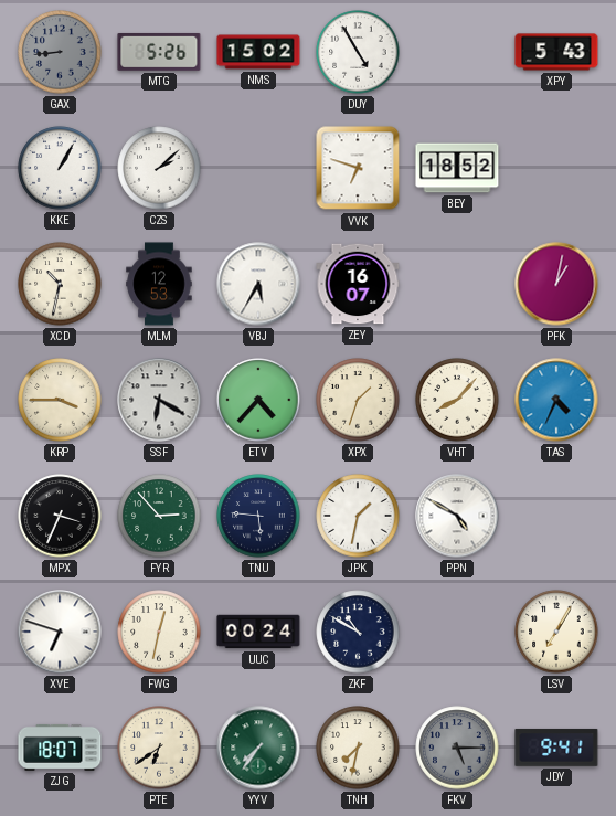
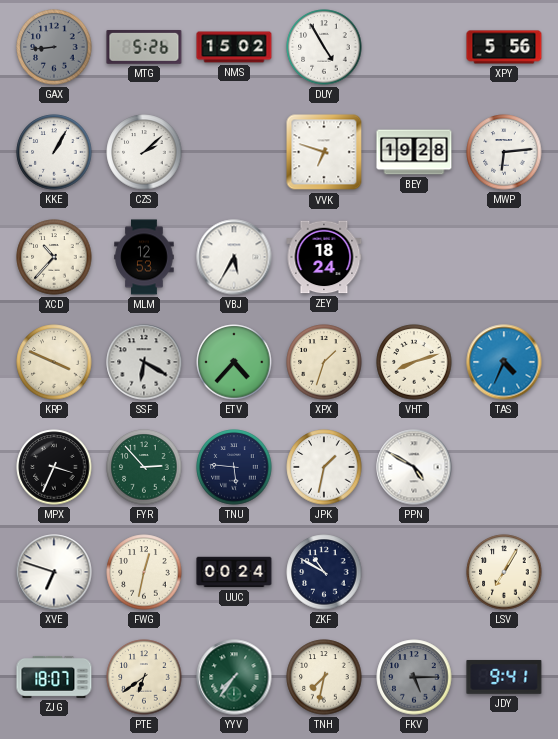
XPY: 5:43 -> 5:56
BEY: 18:52 -> 19:28
MWP: none -> 6:14
XCD: 10:32 -> 10:37
ZEY: 16:07 -> 18:24
PFK: 1:02 -> none
KRP: 3:45 -> 3:49
VHT: 8:07 -> 8:12
